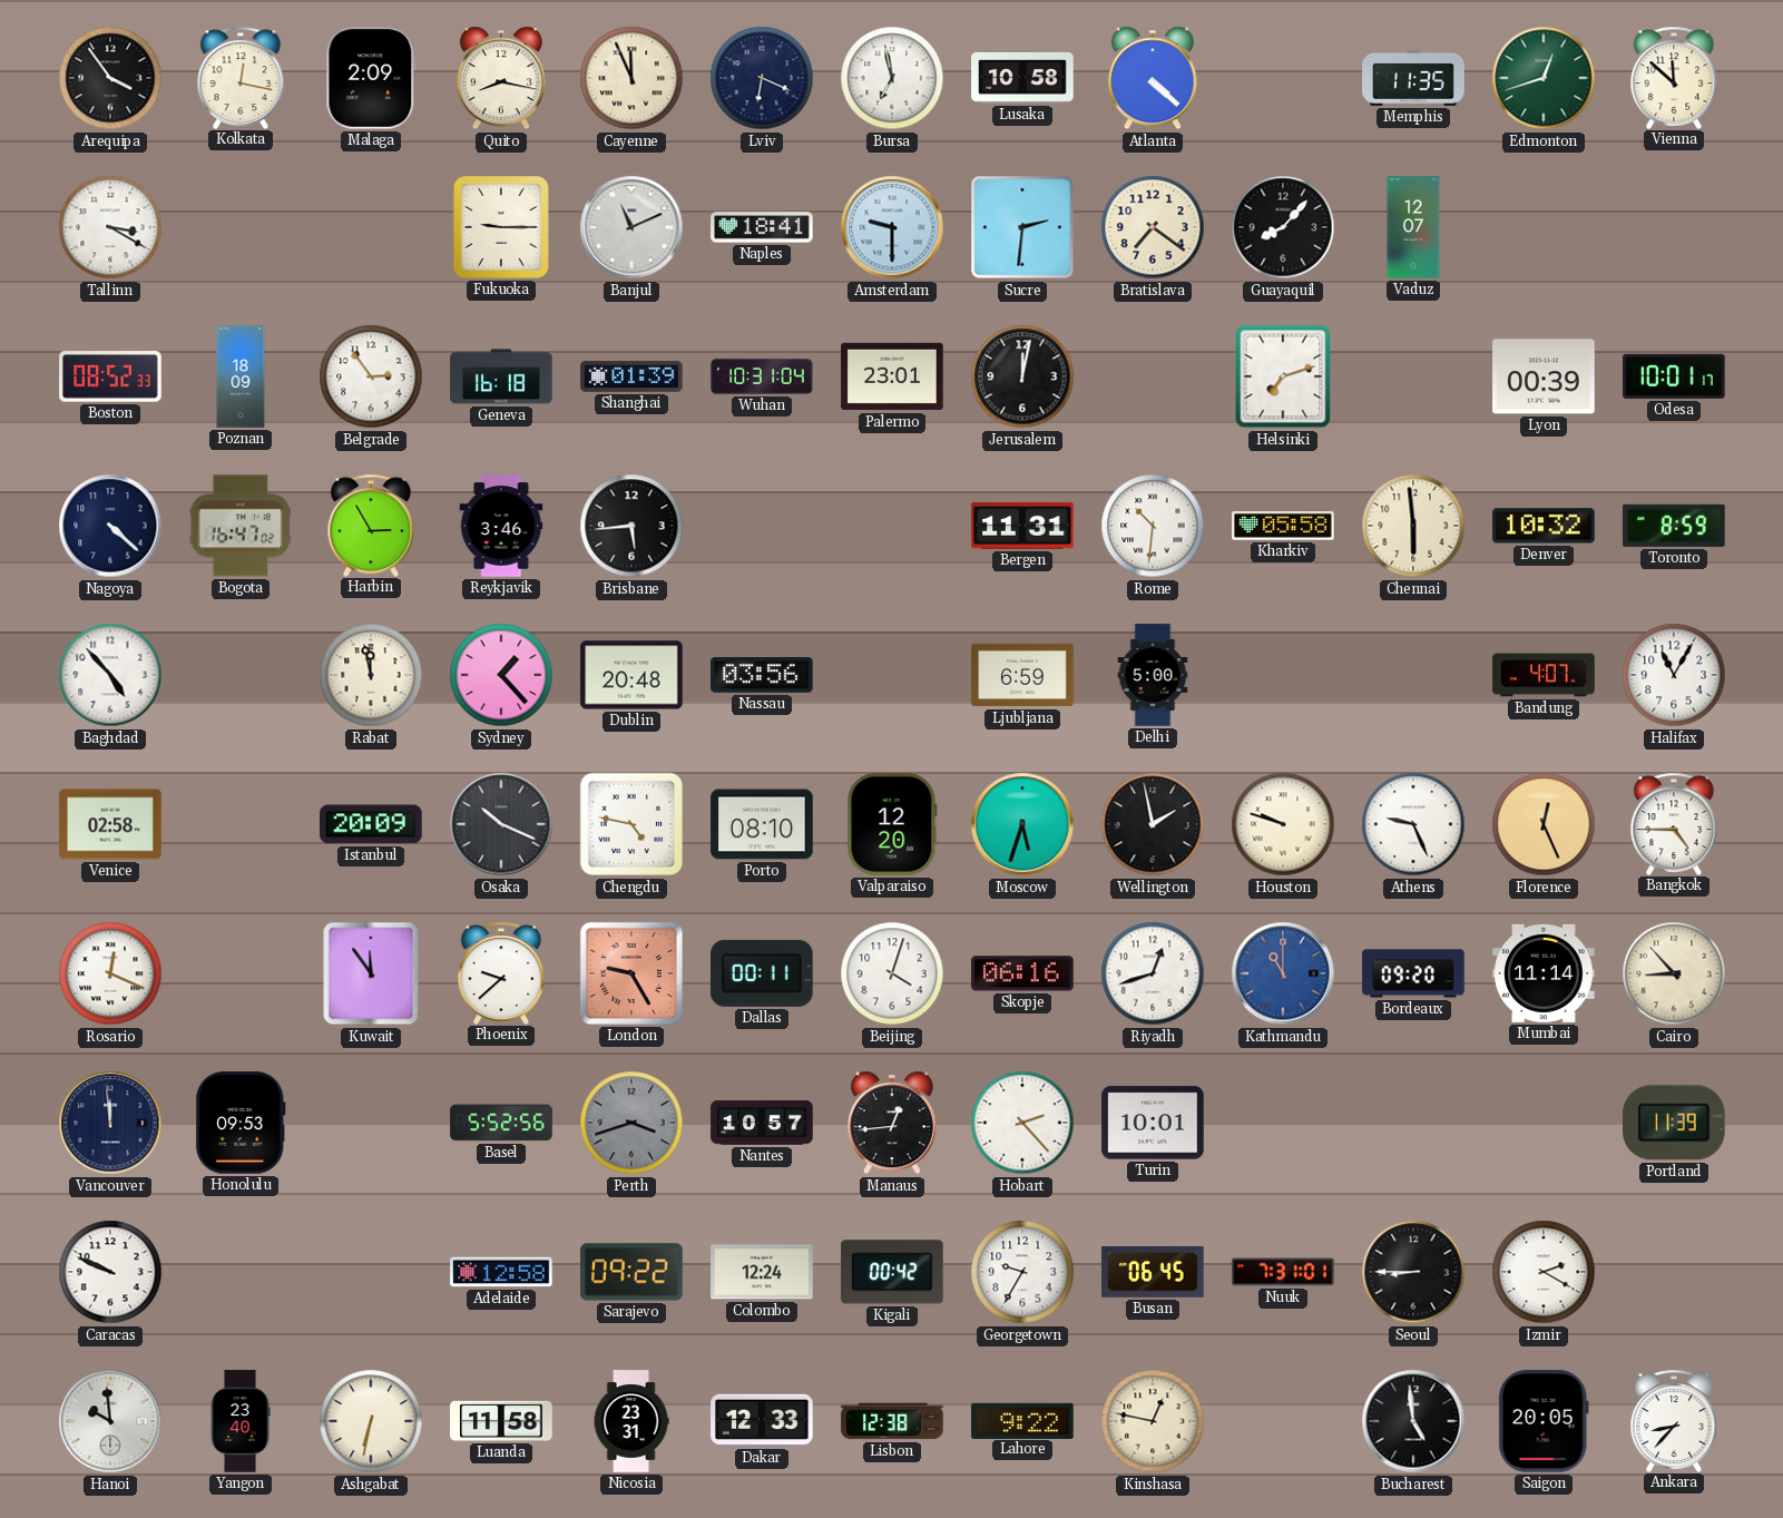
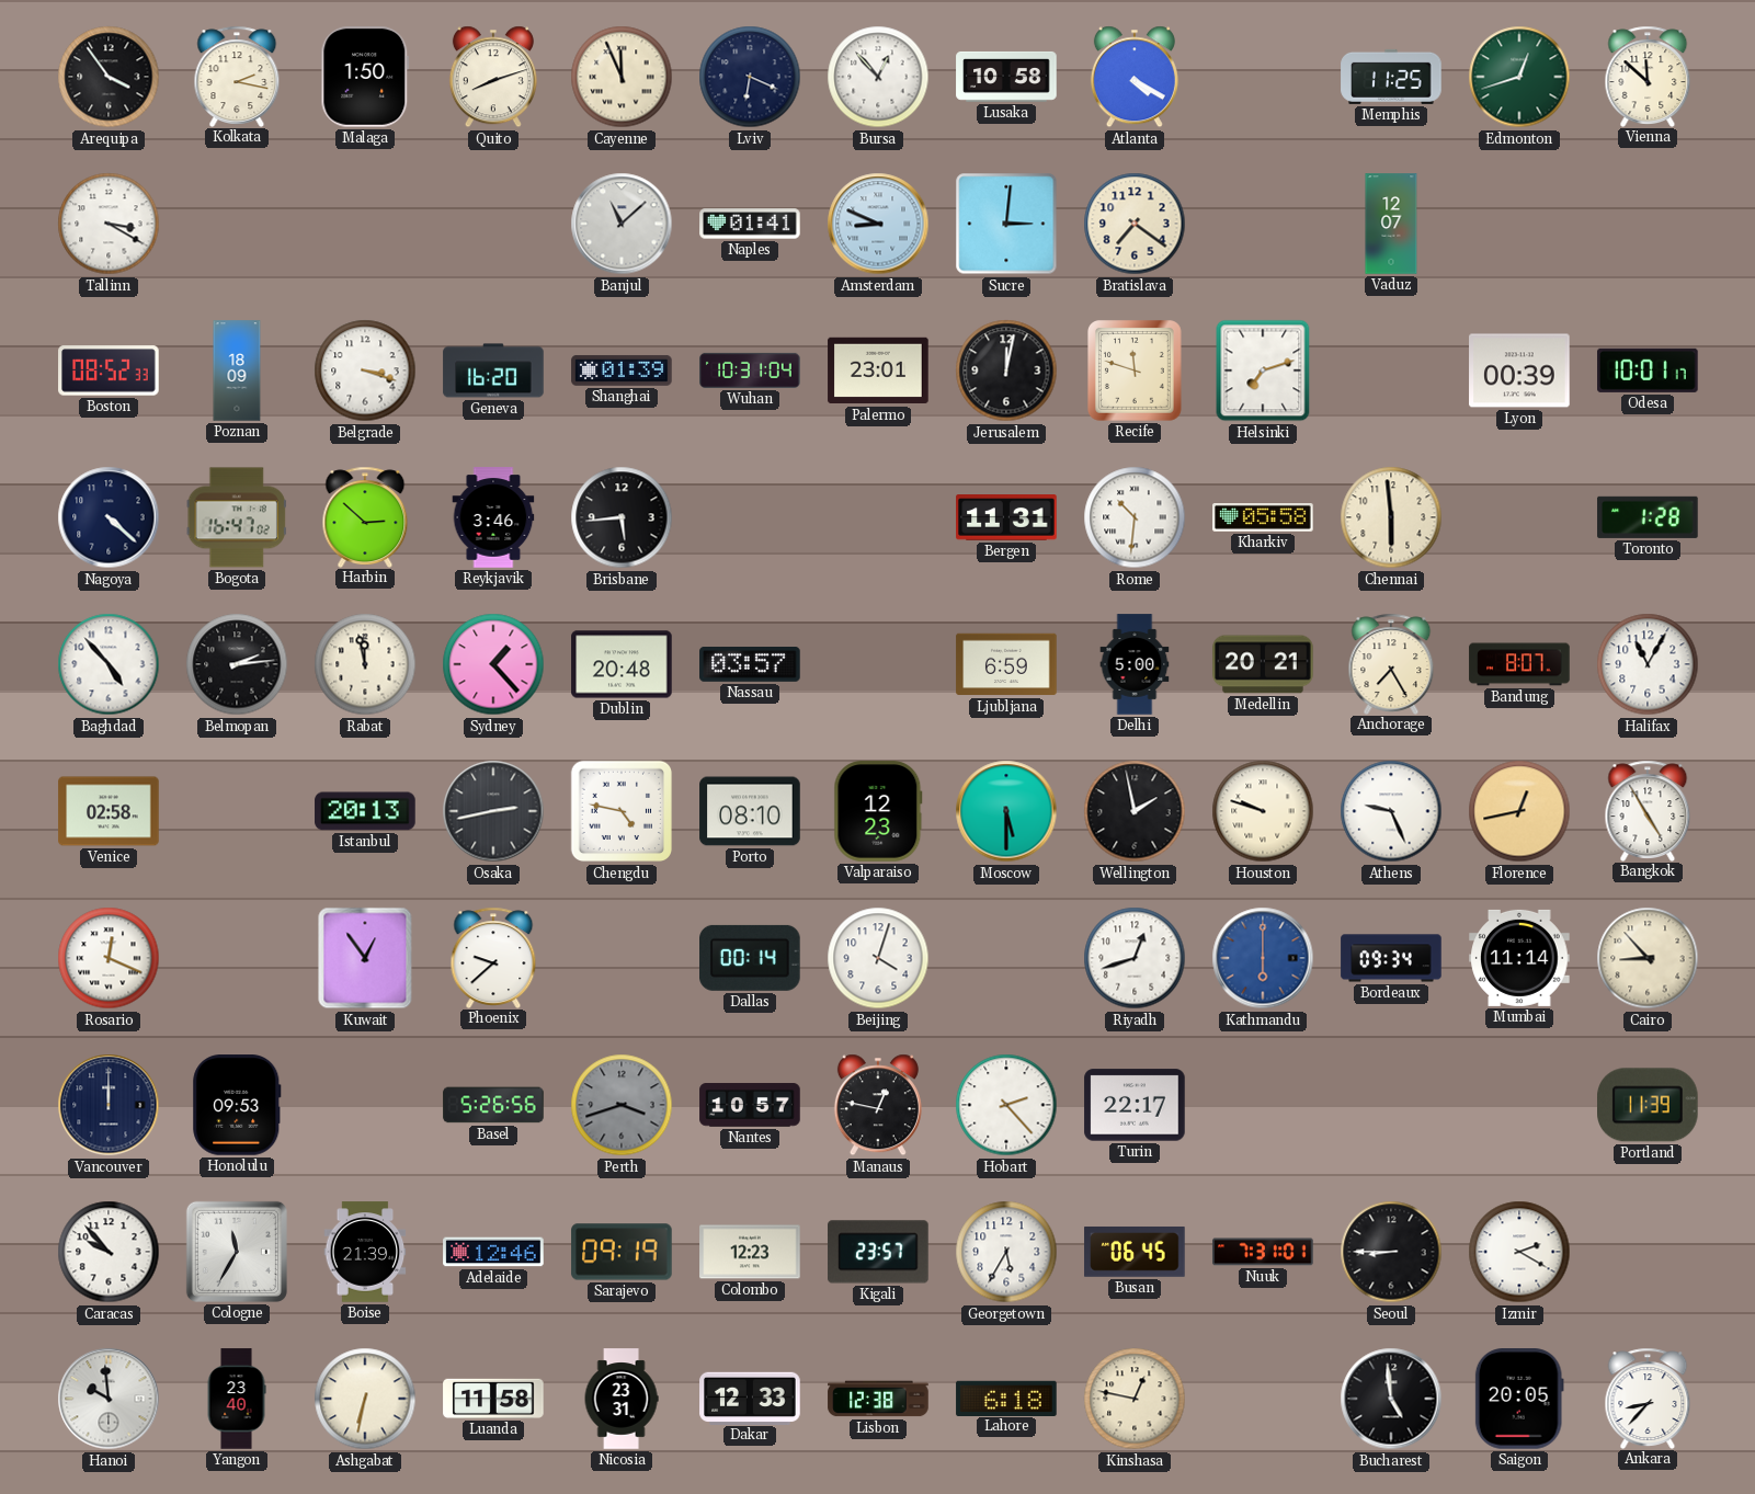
Kolkata: 12:17 -> 2:17
Malaga: 2:09 -> 1:50
Quito: 8:17 -> 8:12
Bursa: 6:58 -> 12:53
Atlanta: 4:22 -> 4:20
Memphis: 11:35 -> 11:25
Fukuoka: 9:15 -> none
Banjul: 11:11 -> 11:08
Naples: 18:41 -> 01:41
Amsterdam: 9:30 -> 8:49
Sucre: 2:31 -> 3:01
Guayaquil: 8:07 -> none
Belgrade: 2:54 -> 3:18
Geneva: 16:18 -> 16:20
Recife: none -> 11:48
Harbin: 2:55 -> 2:52
Denver: 10:32 -> none
Toronto: 8:59 -> 1:28
Belmopan: none -> 2:14
Nassau: 03:56 -> 03:57
Medellin: none -> 20:21
Anchorage: none -> 7:25
Bandung: 4:07 -> 8:07
Istanbul: 20:09 -> 20:13
Osaka: 10:19 -> 2:43
Valparaiso: 12:20 -> 12:23
Moscow: 5:33 -> 5:30
Florence: 12:26 -> 12:43
Bangkok: 4:45 -> 4:55
Kuwait: 11:54 -> 12:54
London: 9:25 -> none
Dallas: 00:11 -> 00:14
Skopje: 06:16 -> none
Kathmandu: 11:00 -> 6:00
Bordeaux: 09:20 -> 09:34
Vancouver: 11:59 -> 12:00
Basel: 5:52 -> 5:26
Manaus: 12:44 -> 12:47
Turin: 10:01 -> 22:17
Caracas: 9:49 -> 9:53
Cologne: none -> 11:35
Boise: none -> 21:39
Adelaide: 12:58 -> 12:46
Sarajevo: 09:22 -> 09:19
Colombo: 12:24 -> 12:23
Kigali: 00:42 -> 23:57
Georgetown: 9:35 -> 5:35
Lahore: 9:22 -> 6:18
